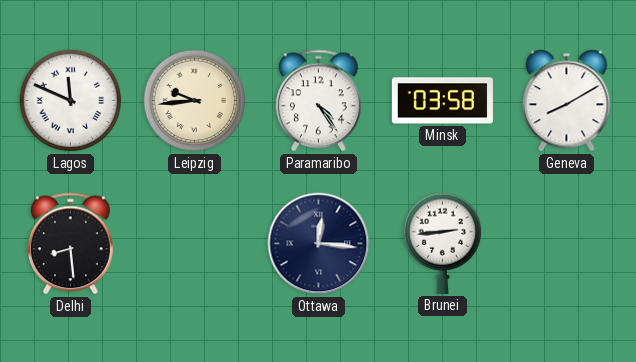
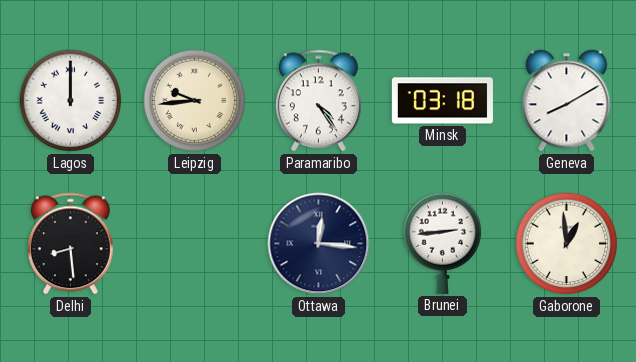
Lagos: 11:49 -> 12:00
Minsk: 03:58 -> 03:18
Gaborone: none -> 12:59
